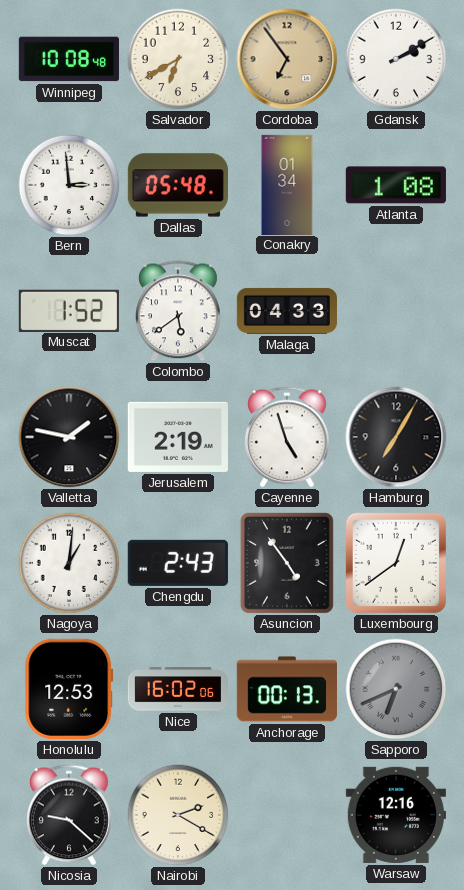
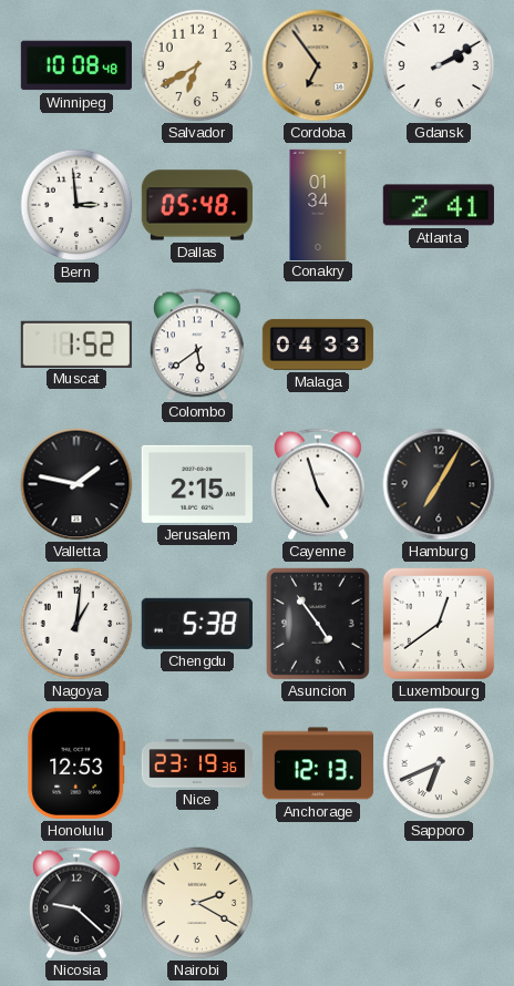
Atlanta: 1:08 -> 2:41
Jerusalem: 2:19 -> 2:15
Chengdu: 2:43 -> 5:38
Nice: 16:02 -> 23:19
Anchorage: 00:13 -> 12:13
Sapporo dial: grey -> white
Warsaw: 12:16 -> none
